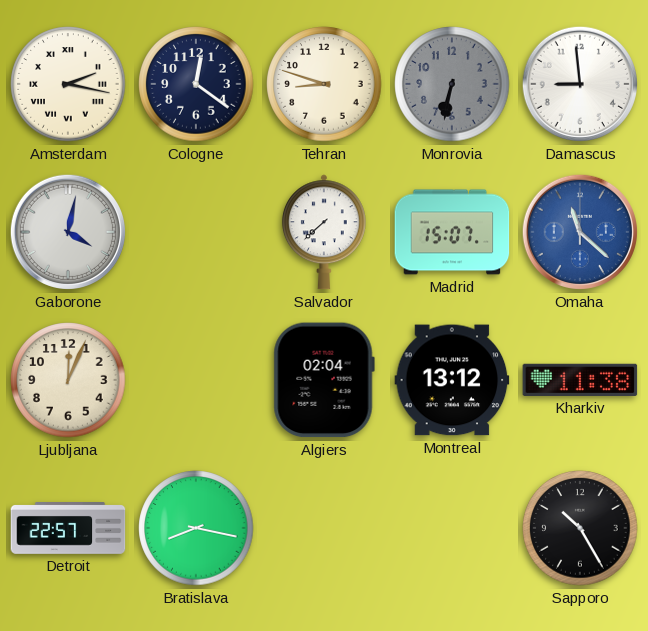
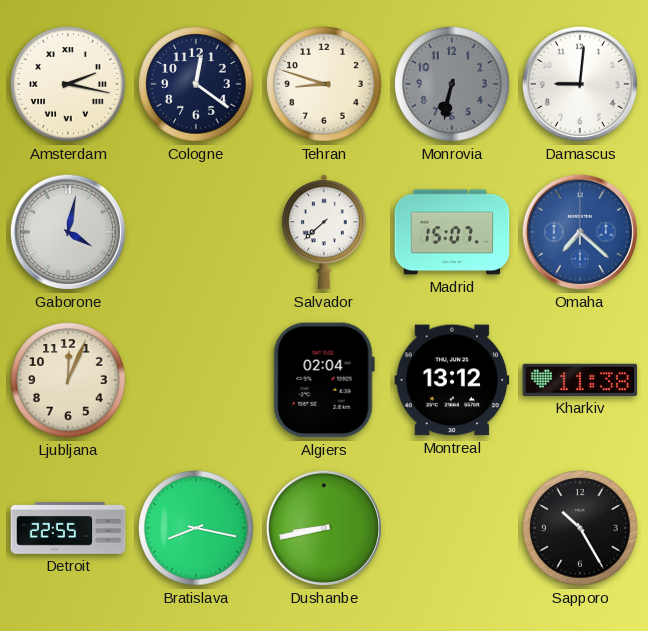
Damascus: 8:59 -> 9:01
Omaha: 11:22 -> 7:22
Detroit: 22:57 -> 22:55
Dushanbe: none -> 8:43
